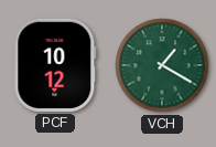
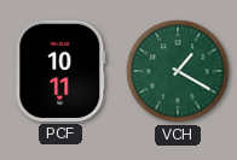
PCF: 10:12 -> 10:11
